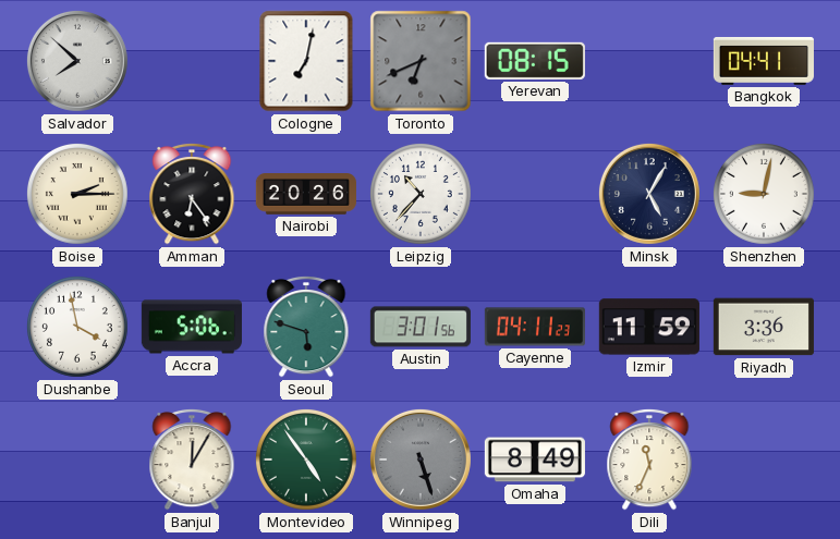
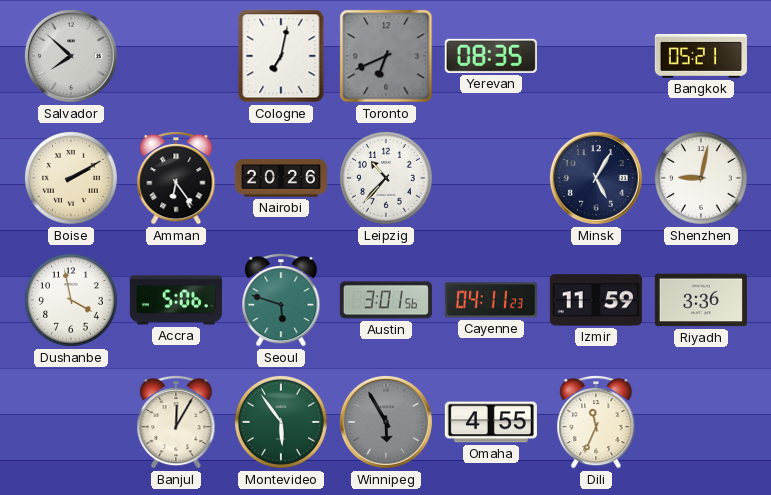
Yerevan: 08:15 -> 08:35
Bangkok: 04:41 -> 05:21
Boise: 2:15 -> 2:10
Montevideo: 4:54 -> 5:54
Winnipeg: 5:27 -> 5:55
Omaha: 8:49 -> 4:55
